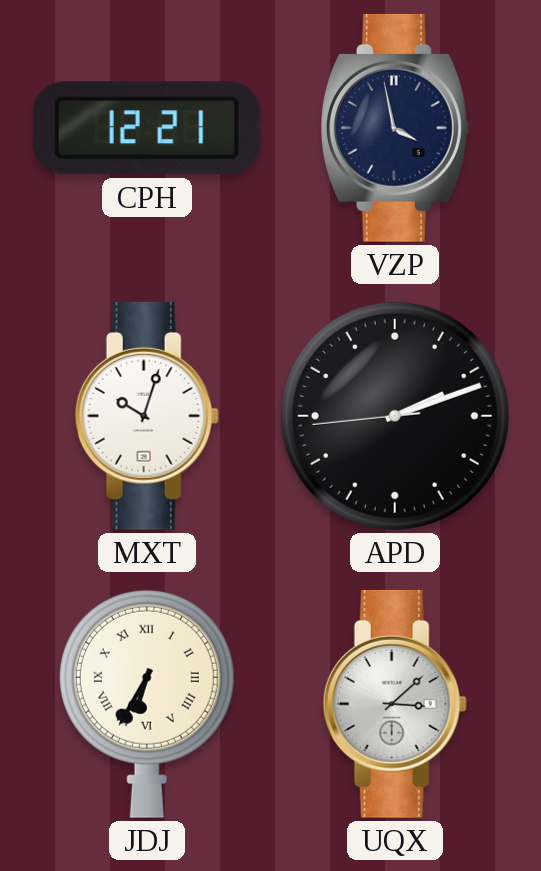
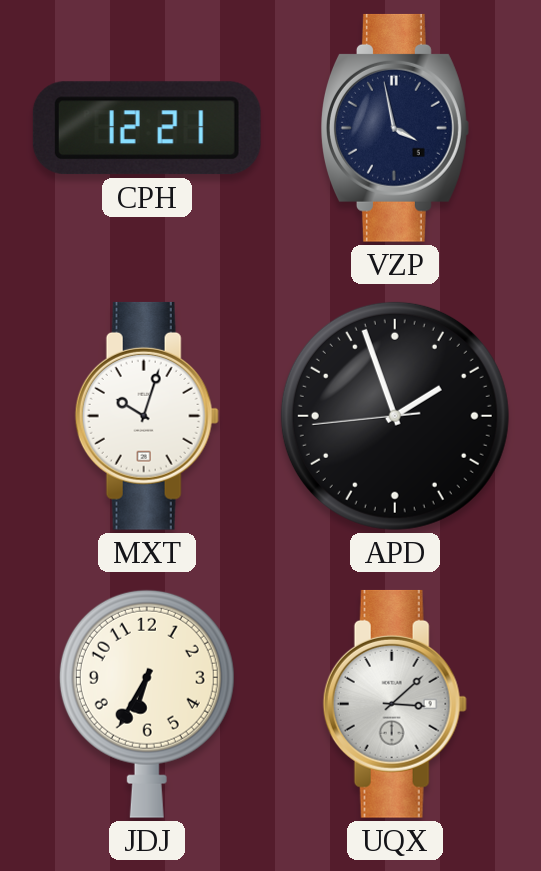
APD: 2:11 -> 1:56
JDJ numerals: Roman -> Arabic
